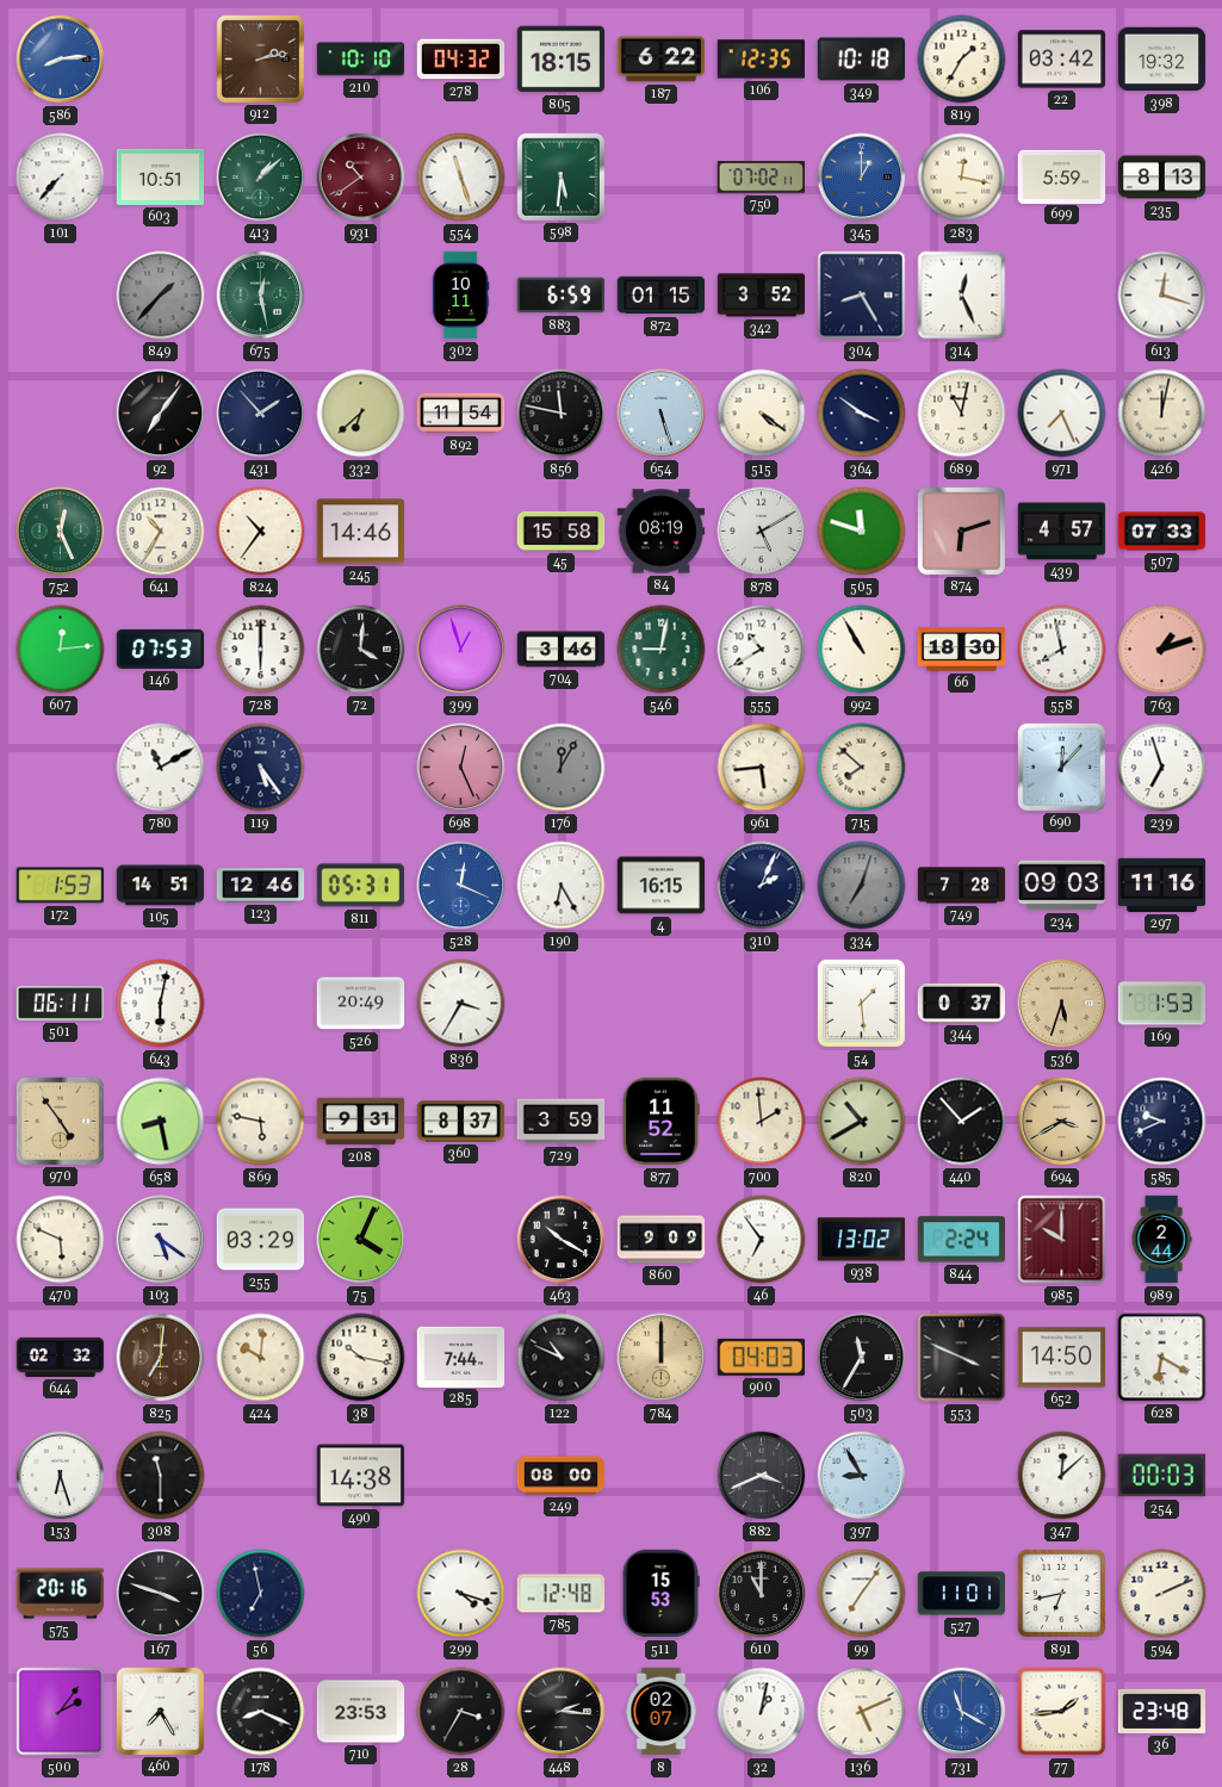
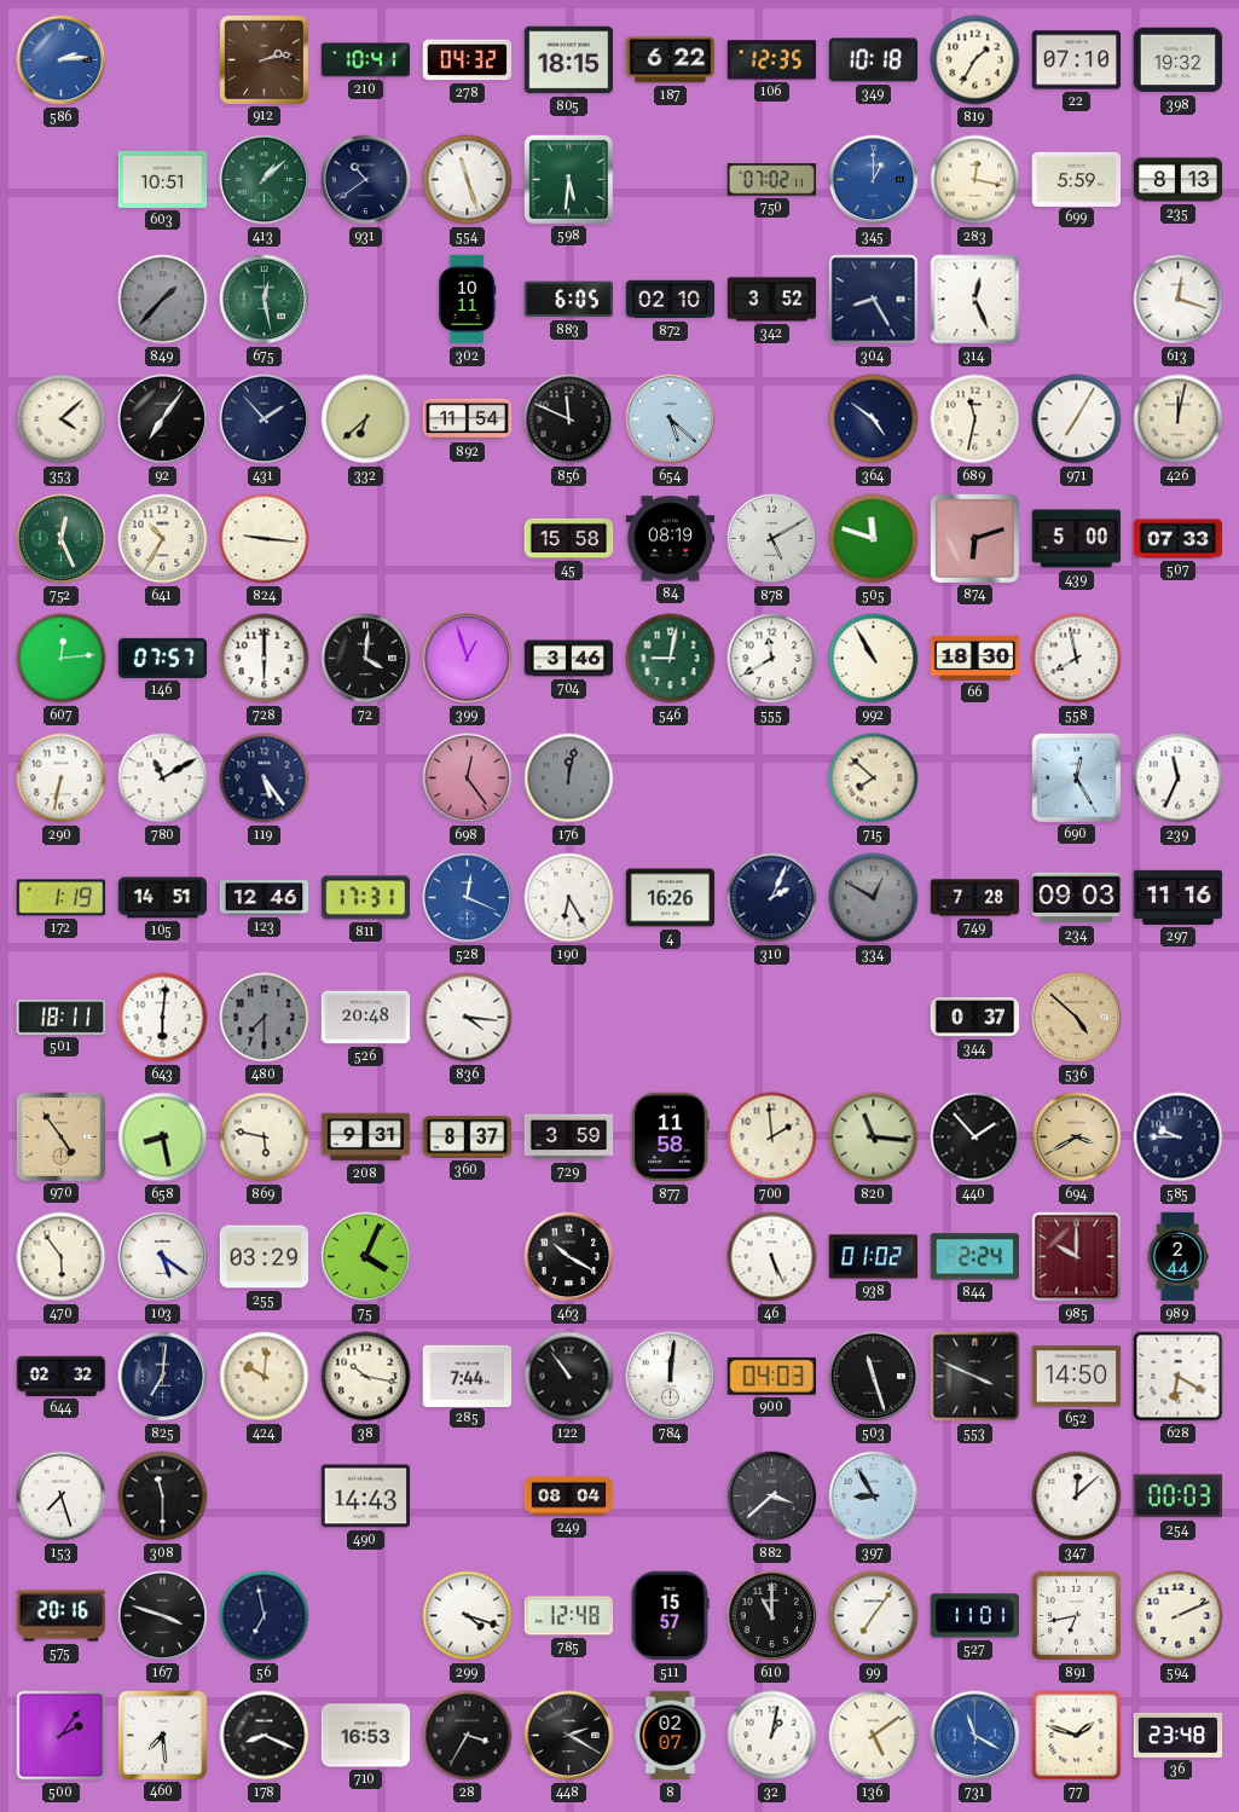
586: 8:14 -> 2:14
210: 10:10 -> 10:41
22: 03:42 -> 07:10
101: 7:37 -> none
931 dial: burgundy -> navy
883: 6:59 -> 6:05
872: 01:15 -> 02:10
353: none -> 4:08
856: 11:47 -> 11:49
654: 5:27 -> 5:22
515: 4:21 -> none
364: 3:51 -> 4:51
689: 11:02 -> 11:32
971: 7:26 -> 7:05
824: 10:36 -> 9:16
245: 14:46 -> none
439: 4:57 -> 5:00
146: 07:53 -> 07:57
555: 10:40 -> 11:40
763: 1:12 -> none
290: none -> 6:32
698: 12:26 -> 12:24
176: 12:05 -> 12:02
961: 5:44 -> none
690: 12:07 -> 12:25
239: 6:57 -> 11:34
172: 1:53 -> 1:19
811: 05:31 -> 17:31
4: 16:15 -> 16:26
334: 7:03 -> 12:50
501: 06:11 -> 18:11
643: 6:02 -> 6:01
480: none -> 7:30
526: 20:49 -> 20:48
836: 3:35 -> 4:16
54: 1:29 -> none
536: 5:33 -> 4:52
169: 1:53 -> none
877: 11:52 -> 11:58
820: 10:40 -> 11:16
585: 9:41 -> 9:45
470: 5:49 -> 5:54
860: 9:09 -> none
46: 6:54 -> 5:26
938: 13:02 -> 01:02
825 dial: brown -> navy
122: 10:49 -> 10:54
784: 12:00 -> 12:01
784 dial: champagne -> white
503: 11:35 -> 11:27
153: 6:27 -> 7:27
490: 14:38 -> 14:43
249: 08:00 -> 08:04
882: 3:41 -> 3:38
511: 15:53 -> 15:57
460: 7:25 -> 7:29
710: 23:53 -> 16:53
448: 2:16 -> 2:20
136: 5:11 -> 5:09
77: 1:44 -> 1:48
